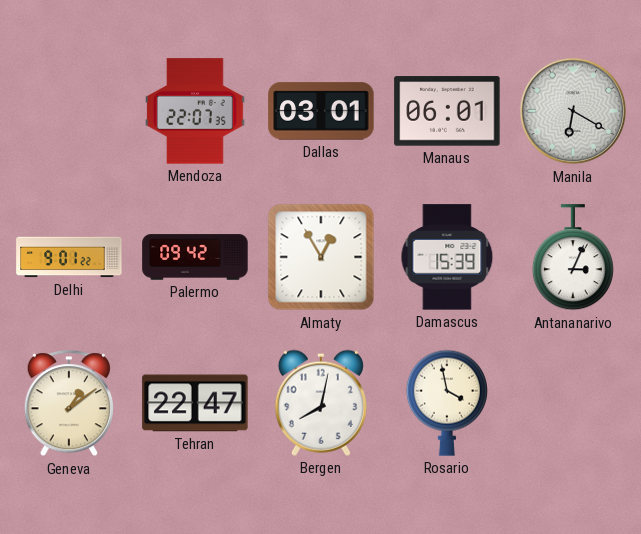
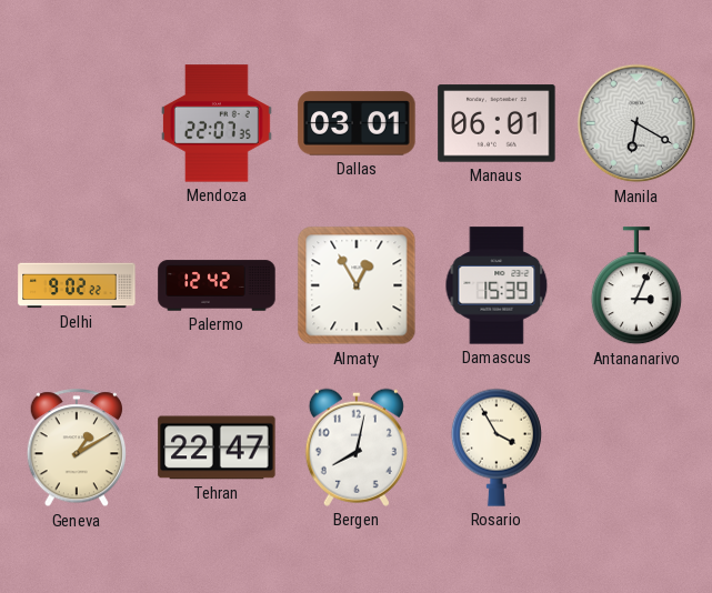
Delhi: 9:01 -> 9:02
Palermo: 09:42 -> 12:42
Geneva: 1:09 -> 1:10
Rosario: 3:58 -> 3:55
